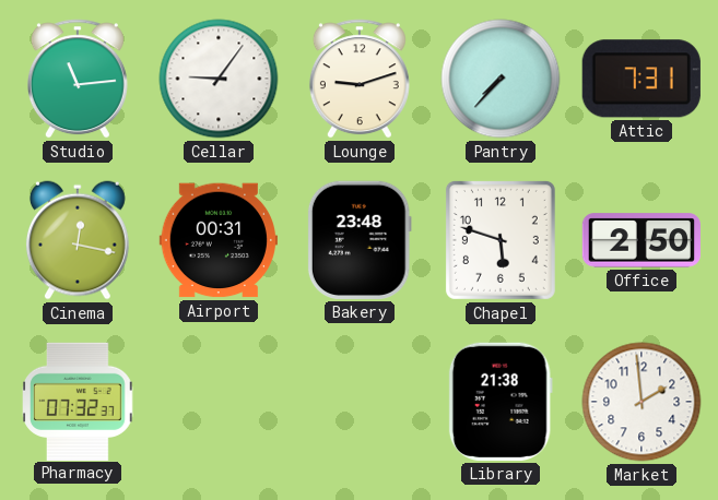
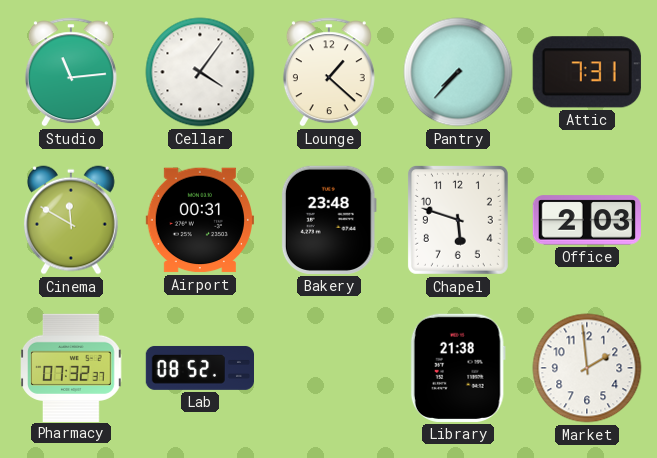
Cellar: 9:06 -> 4:06
Lounge: 9:12 -> 1:22
Cinema: 12:17 -> 11:50
Office: 2:50 -> 2:03
Lab: none -> 08:52
